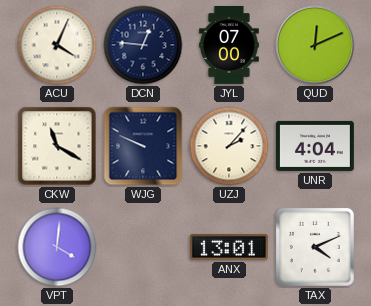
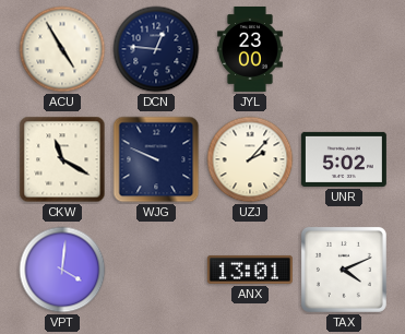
ACU: 4:04 -> 4:55
JYL: 07:00 -> 23:00
QUD: 12:11 -> none
UNR: 4:04 -> 5:02
